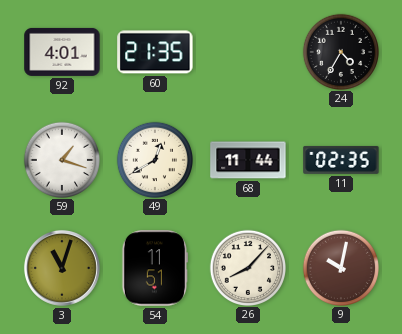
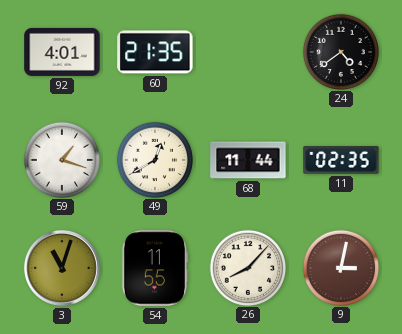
24: 4:35 -> 4:39
54: 11:51 -> 11:55
9: 10:02 -> 3:02
